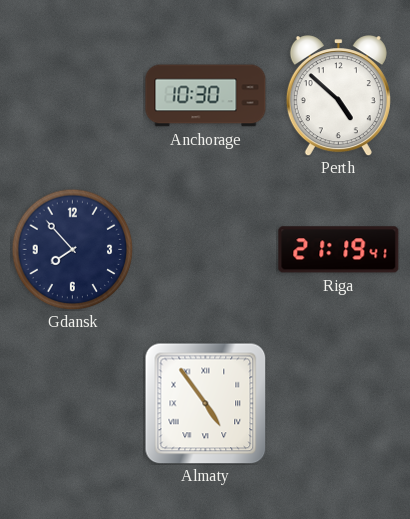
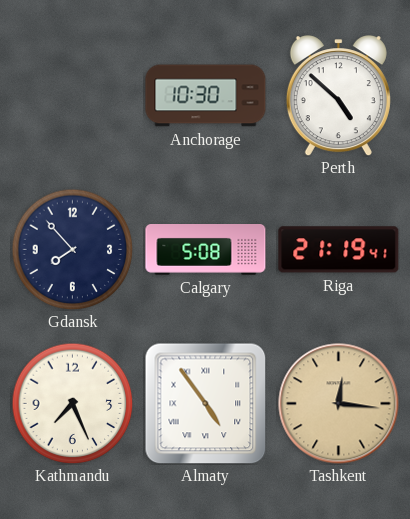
Calgary: none -> 5:08
Kathmandu: none -> 7:26
Tashkent: none -> 12:16
